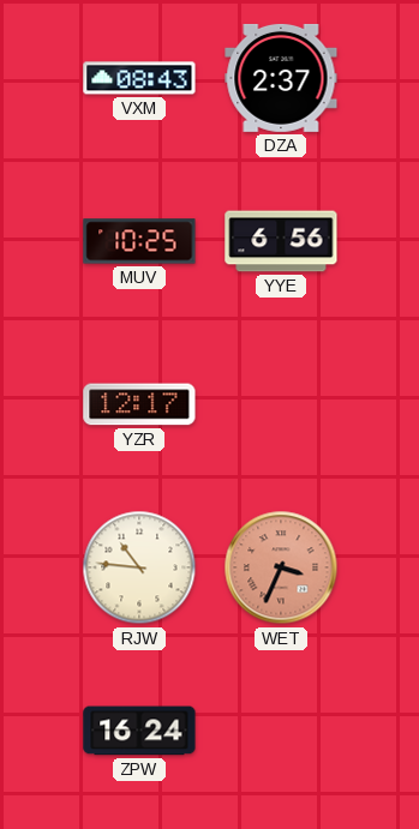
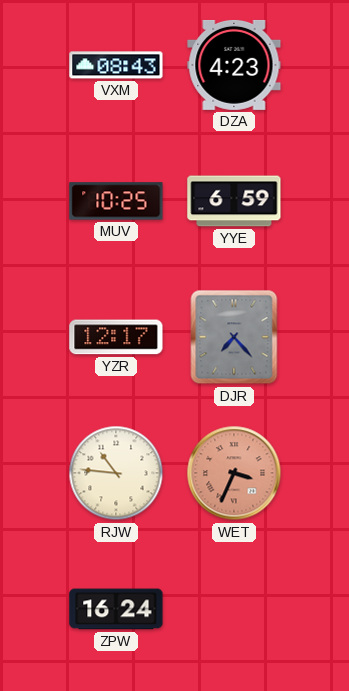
DZA: 2:37 -> 4:23
YYE: 6:56 -> 6:59
DJR: none -> 7:23
